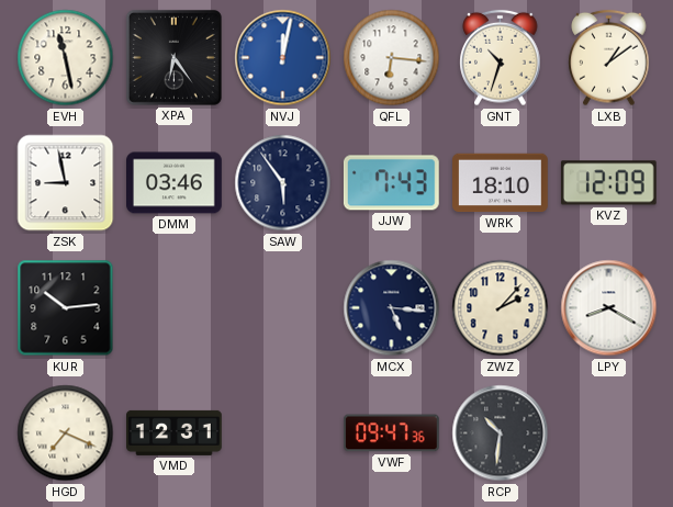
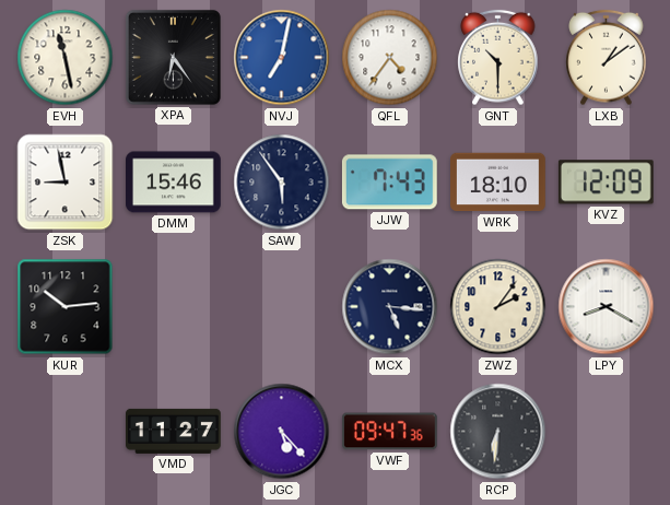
NVJ: 12:02 -> 7:02
QFL: 6:16 -> 4:36
GNT: 10:33 -> 10:30
DMM: 03:46 -> 15:46
ZWZ: 2:07 -> 2:06
HGD: 7:19 -> none
VMD: 12:31 -> 11:27
JGC: none -> 5:23
RCP: 10:31 -> 6:31
